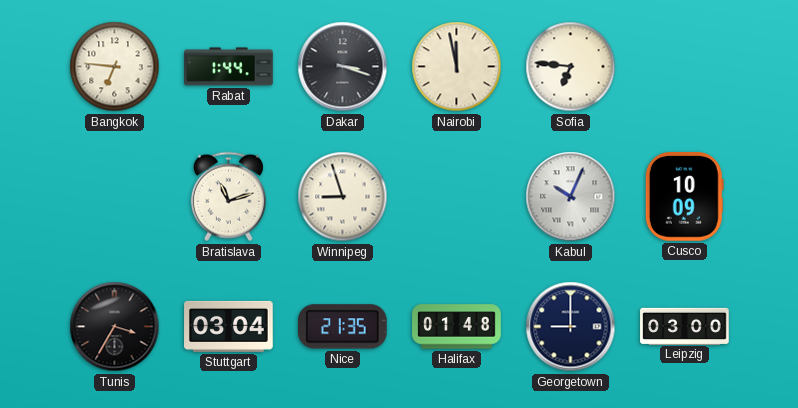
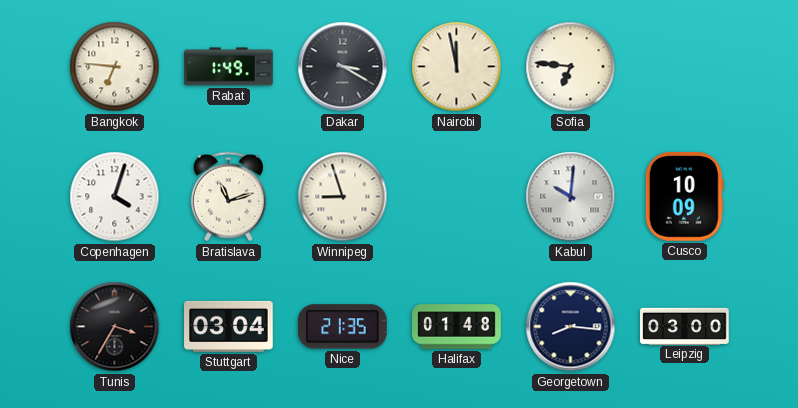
Rabat: 1:44 -> 1:49
Dakar: 3:18 -> 3:20
Copenhagen: none -> 4:03
Kabul: 10:04 -> 10:01
Georgetown: 9:00 -> 8:16
